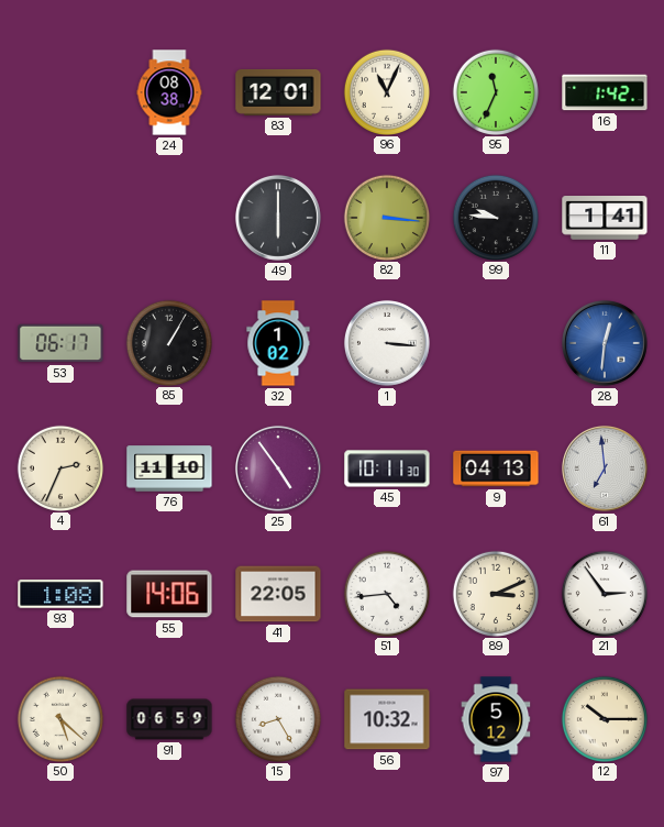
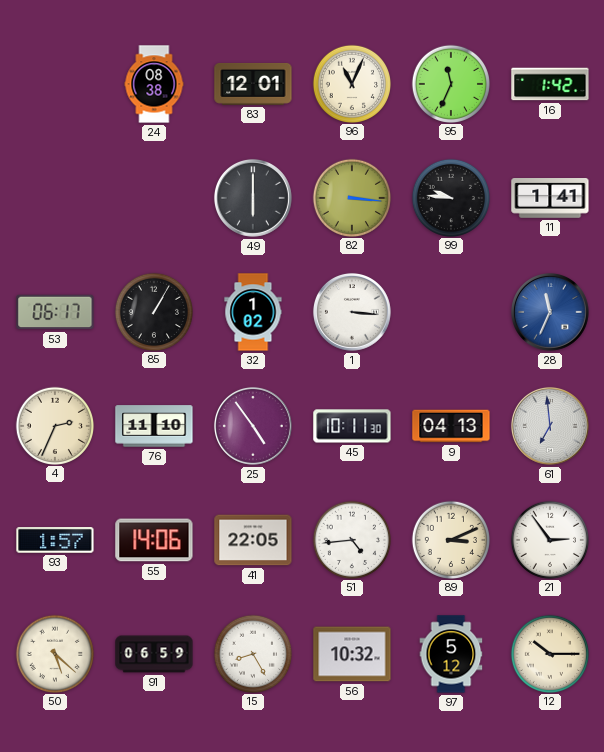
28: 12:31 -> 11:34
93: 1:08 -> 1:57
